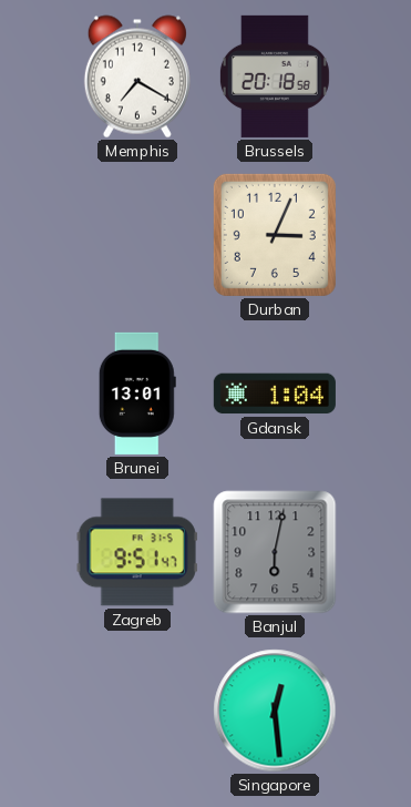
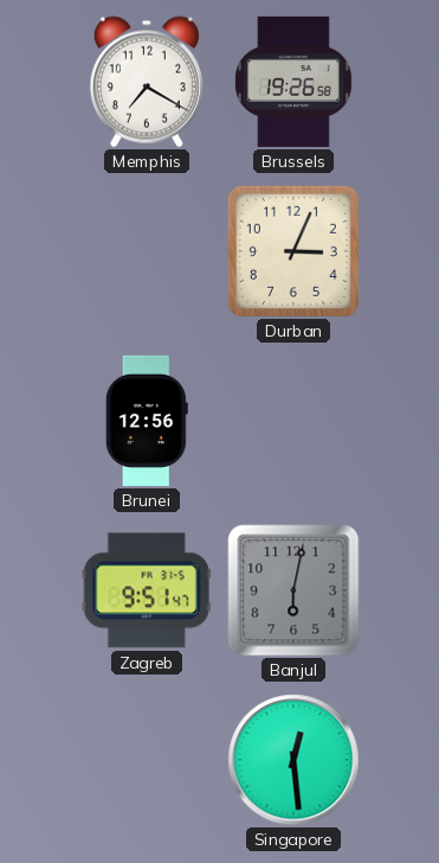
Brussels: 20:18 -> 19:26
Brunei: 13:01 -> 12:56
Gdansk: 1:04 -> none
